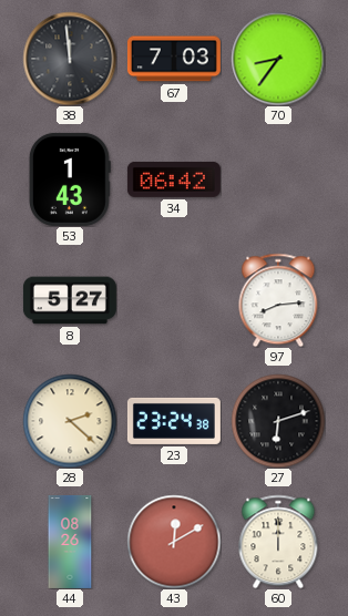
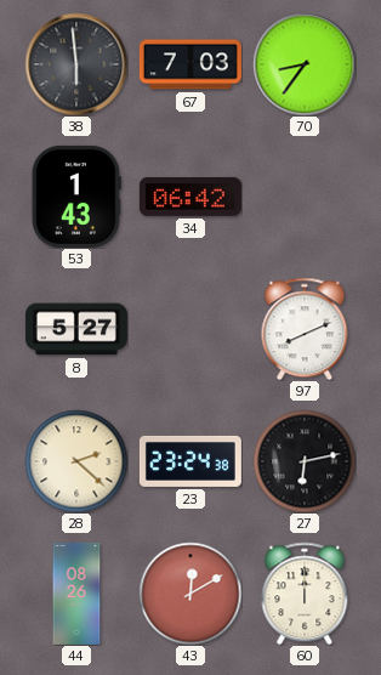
38: 11:59 -> 5:59
97: 8:14 -> 8:11
27: 6:12 -> 6:13
